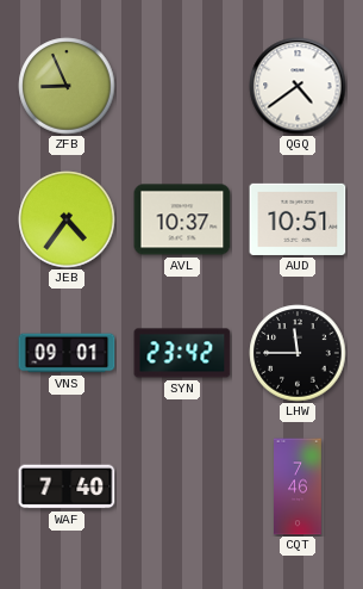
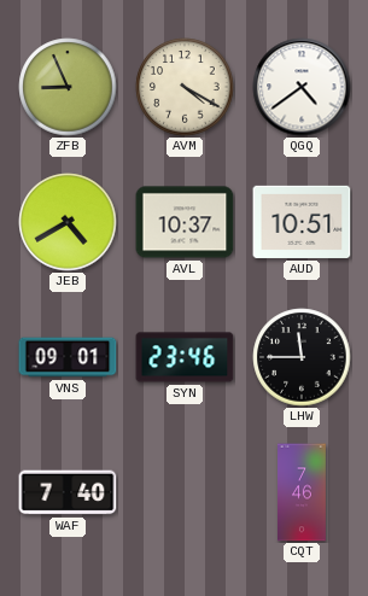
AVM: none -> 4:20
JEB: 4:36 -> 4:40
SYN: 23:42 -> 23:46
